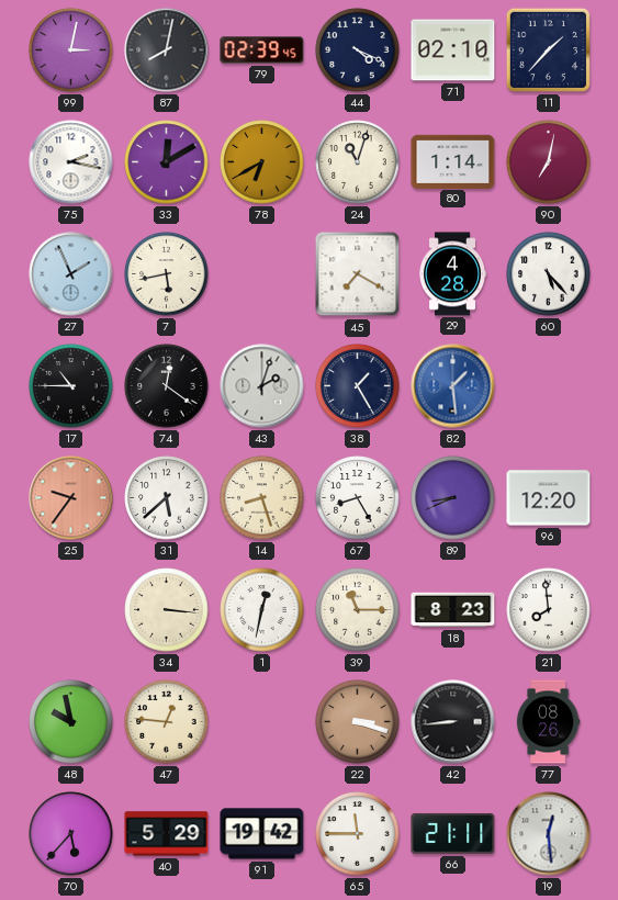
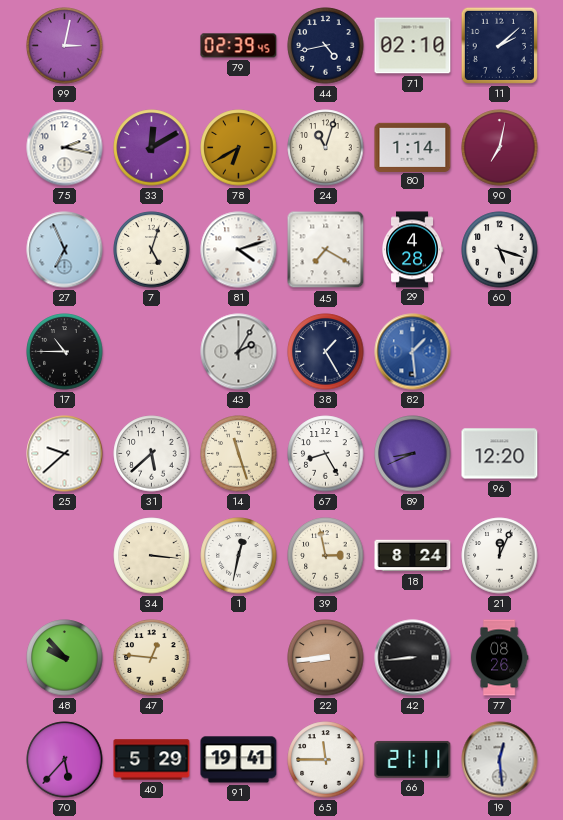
87: 8:02 -> none
44: 4:19 -> 4:43
11: 1:37 -> 2:08
27: 1:56 -> 6:56
7: 5:43 -> 5:03
81: none -> 4:12
60: 5:23 -> 5:18
74: 12:21 -> none
43: 2:03 -> 2:05
25: 9:36 -> 9:38
25 dial: salmon -> white
14: 8:27 -> 11:27
39: 11:15 -> 2:58
18: 8:23 -> 8:24
21: 7:59 -> 12:04
48: 9:58 -> 9:53
22: 3:18 -> 8:44
91: 19:42 -> 19:41
